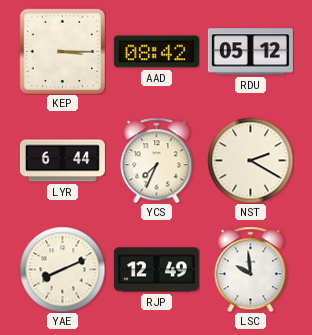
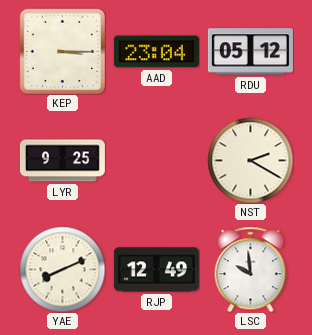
AAD: 08:42 -> 23:04
LYR: 6:44 -> 9:25
YCS: 7:34 -> none
